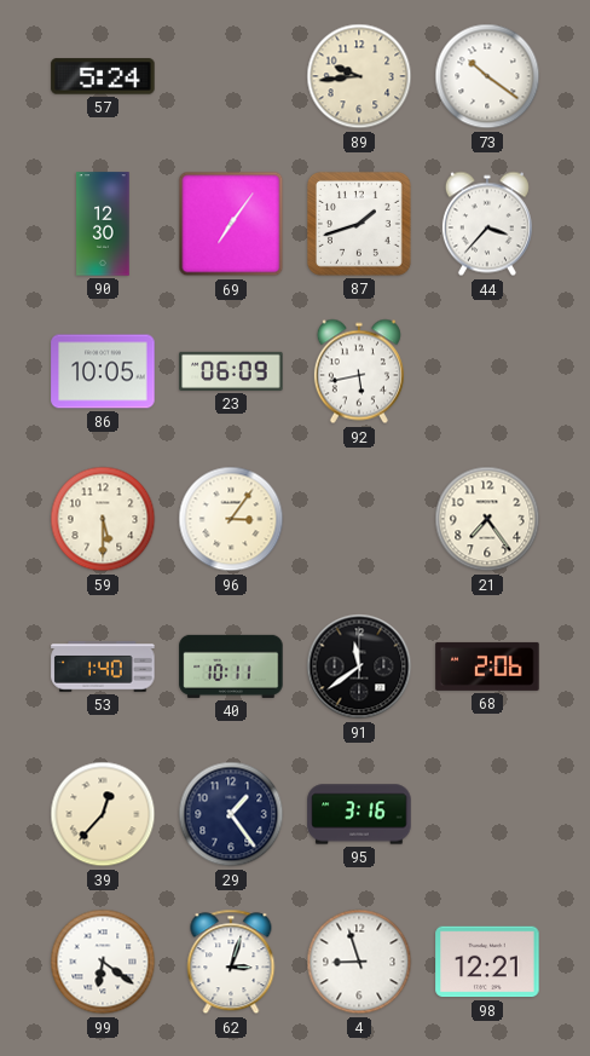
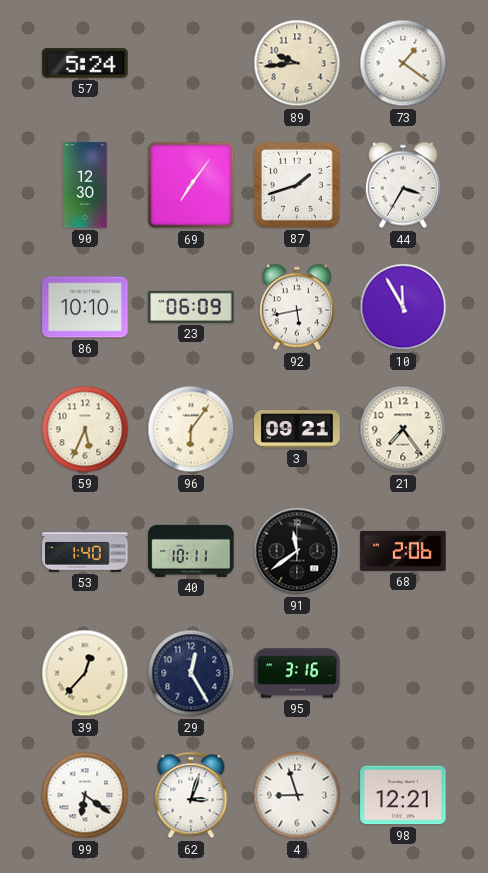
73: 10:21 -> 1:21
44: 3:37 -> 3:35
86: 10:05 -> 10:10
10: none -> 11:55
59: 5:30 -> 5:34
96: 3:06 -> 6:06
3: none -> 09:21
29: 1:24 -> 12:25
